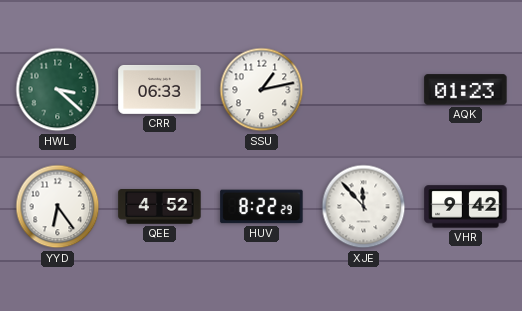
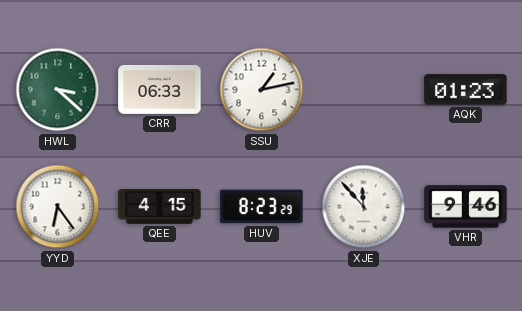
QEE: 4:52 -> 4:15
HUV: 8:22 -> 8:23
VHR: 9:42 -> 9:46
